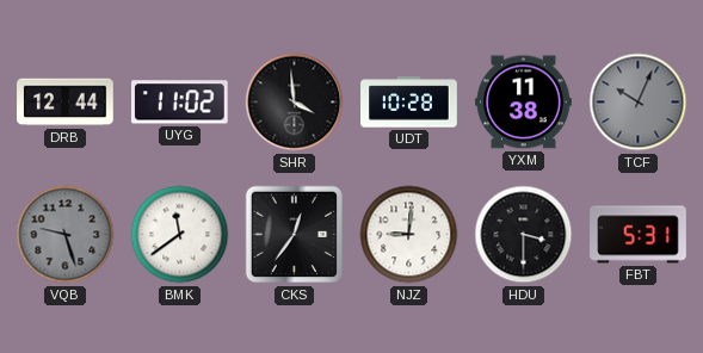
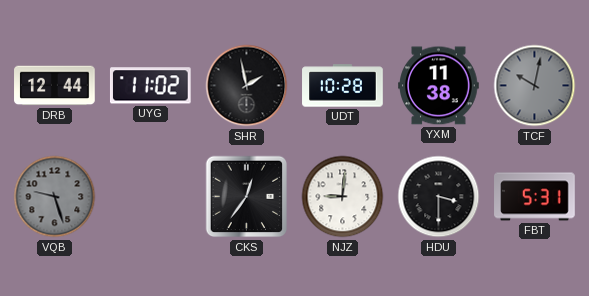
SHR: 3:59 -> 1:58
TCF: 10:04 -> 10:02
BMK: 11:39 -> none
